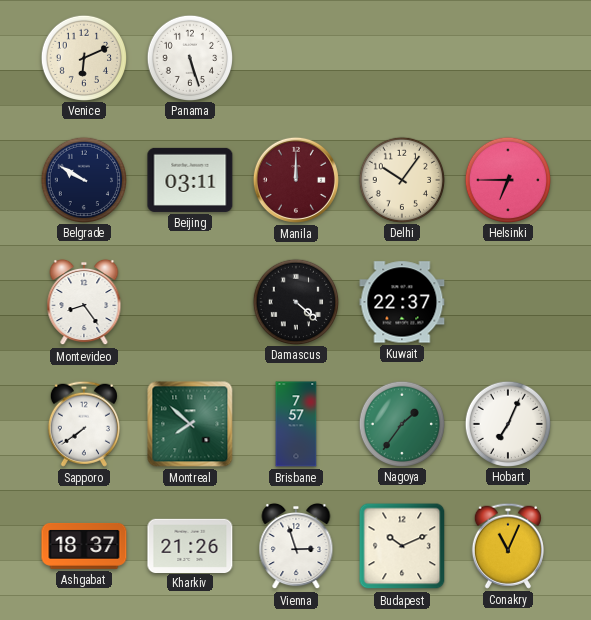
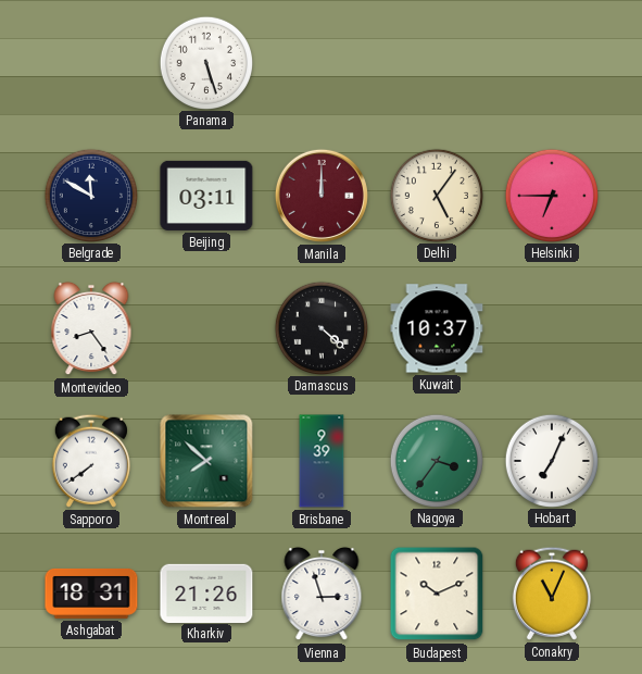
Venice: 6:11 -> none
Belgrade: 9:50 -> 11:50
Delhi: 10:06 -> 5:06
Kuwait: 22:37 -> 10:37
Brisbane: 7:57 -> 9:39
Nagoya: 1:36 -> 3:36
Ashgabat: 18:37 -> 18:31
